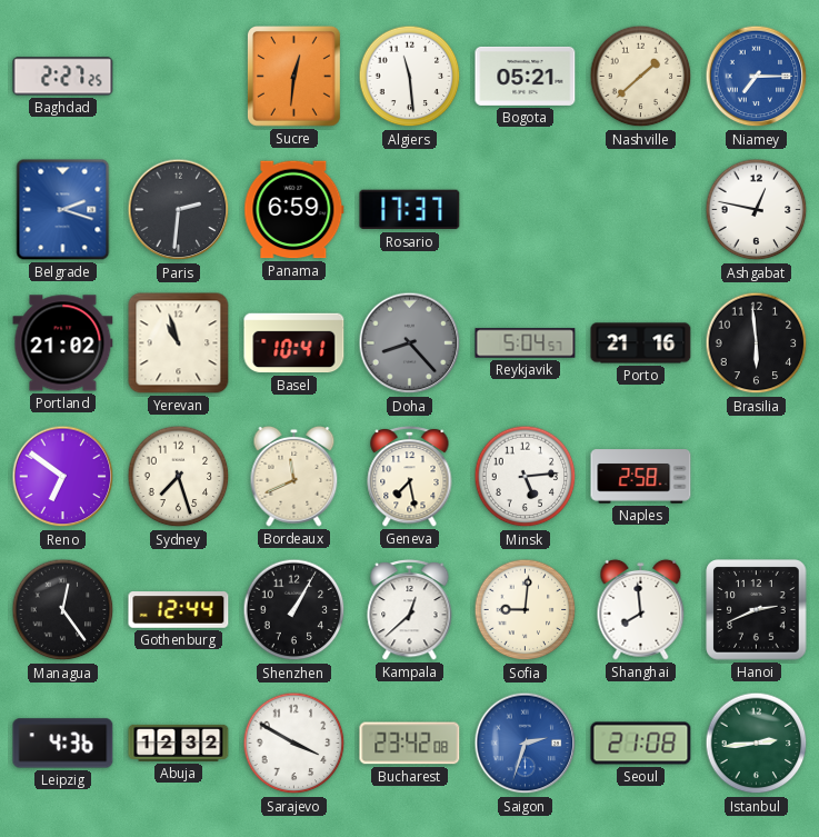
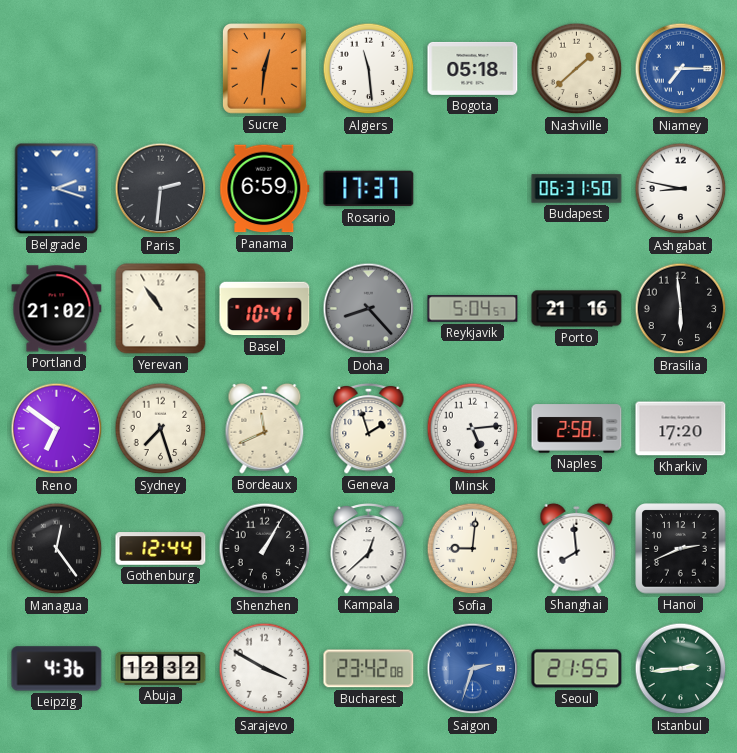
Baghdad: 2:27 -> none
Bogota: 05:21 -> 05:18
Budapest: none -> 06:31
Ashgabat: 12:47 -> 8:47
Yerevan: 10:57 -> 10:54
Geneva: 7:28 -> 1:57
Kharkiv: none -> 17:20
Seoul: 21:08 -> 21:55
